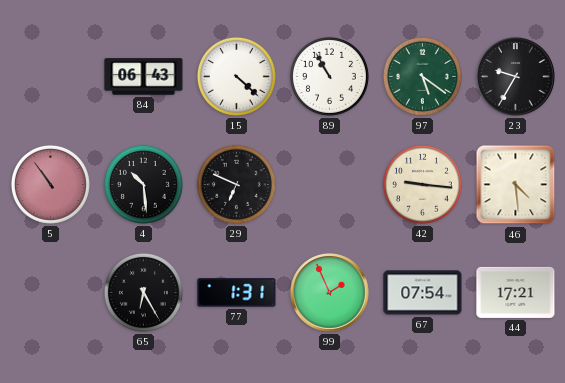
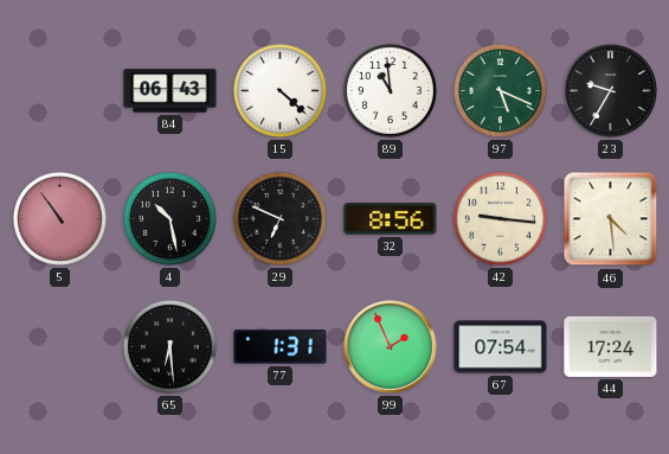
89: 10:55 -> 10:59
97: 5:21 -> 5:19
4: 10:29 -> 10:28
32: none -> 8:56
65: 6:25 -> 6:29
44: 17:21 -> 17:24
